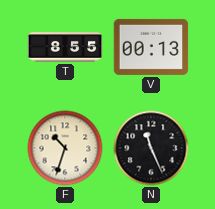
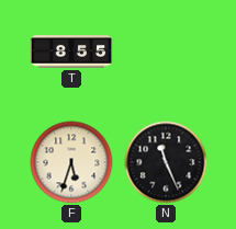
V: 00:13 -> none
F: 10:33 -> 5:33
